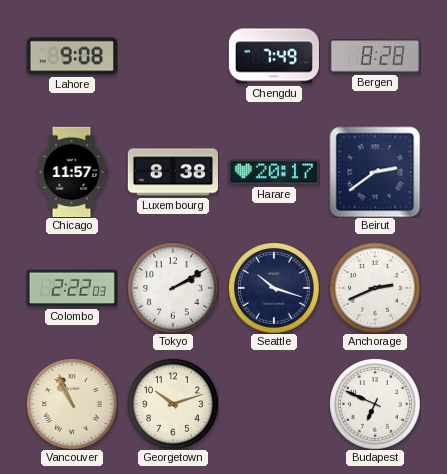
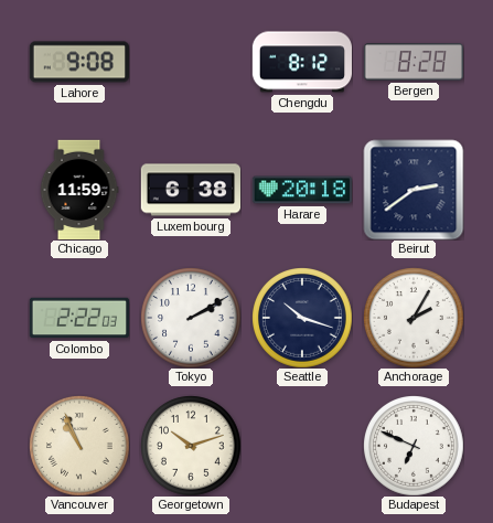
Chengdu: 7:49 -> 8:12
Chicago: 11:57 -> 11:59
Luxembourg: 8:38 -> 6:38
Harare: 20:17 -> 20:18
Anchorage: 2:41 -> 2:05
